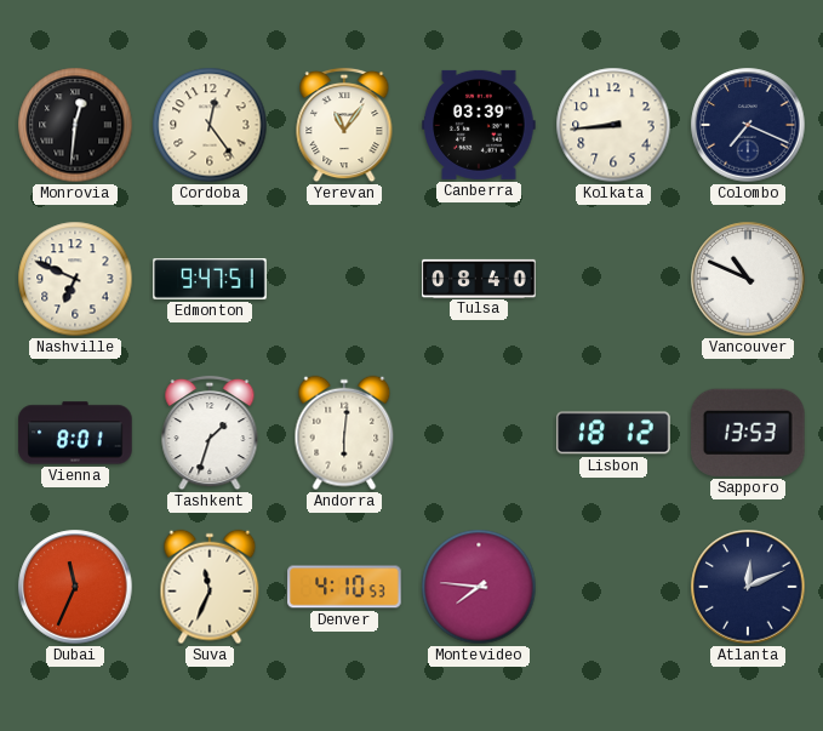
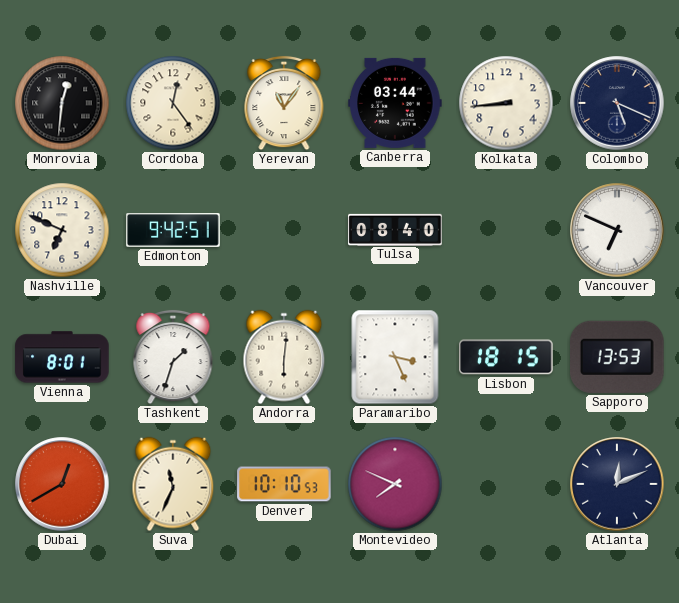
Canberra: 03:39 -> 03:44
Colombo: 7:19 -> 5:19
Edmonton: 9:47 -> 9:42
Vancouver: 10:49 -> 6:49
Paramaribo: none -> 3:26
Lisbon: 18:12 -> 18:15
Dubai: 11:34 -> 12:40
Denver: 4:10 -> 10:10
Montevideo: 7:46 -> 7:49
